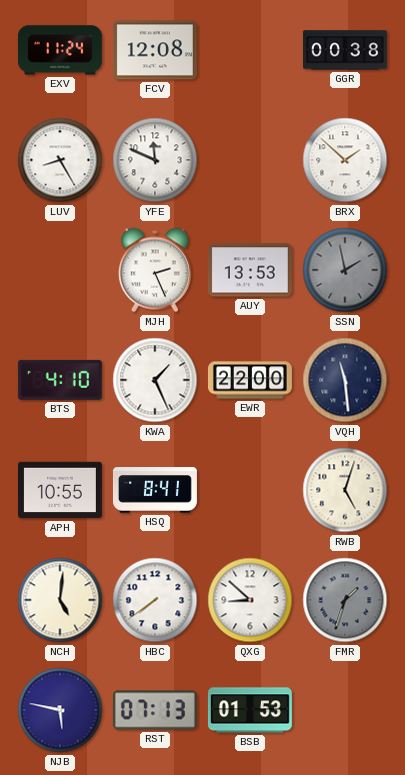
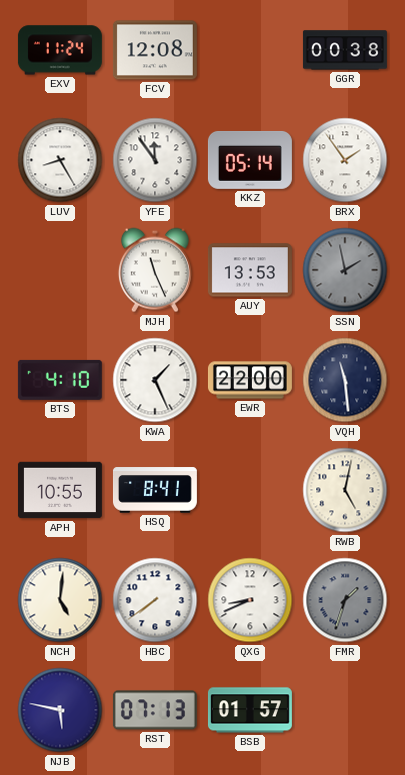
YFE: 11:49 -> 11:54
KKZ: none -> 05:14
BRX: 1:52 -> 1:54
MJH: 2:26 -> 11:26
RWB: 5:03 -> 5:02
QXG: 8:52 -> 8:41
BSB: 01:53 -> 01:57
